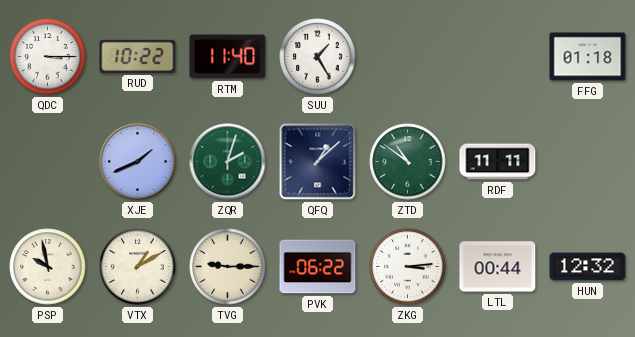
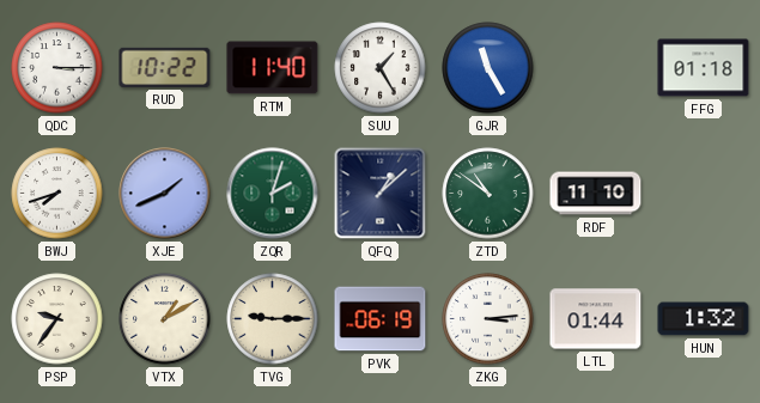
GJR: none -> 11:25
BWJ: none -> 7:42
RDF: 11:11 -> 11:10
PSP: 9:58 -> 9:36
PVK: 06:22 -> 06:19
LTL: 00:44 -> 01:44
HUN: 12:32 -> 1:32
